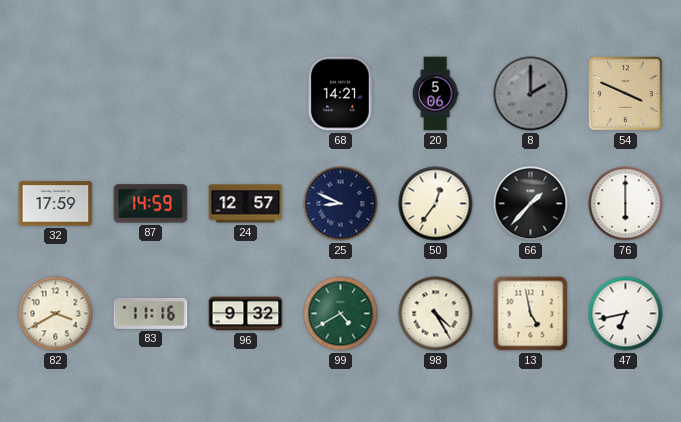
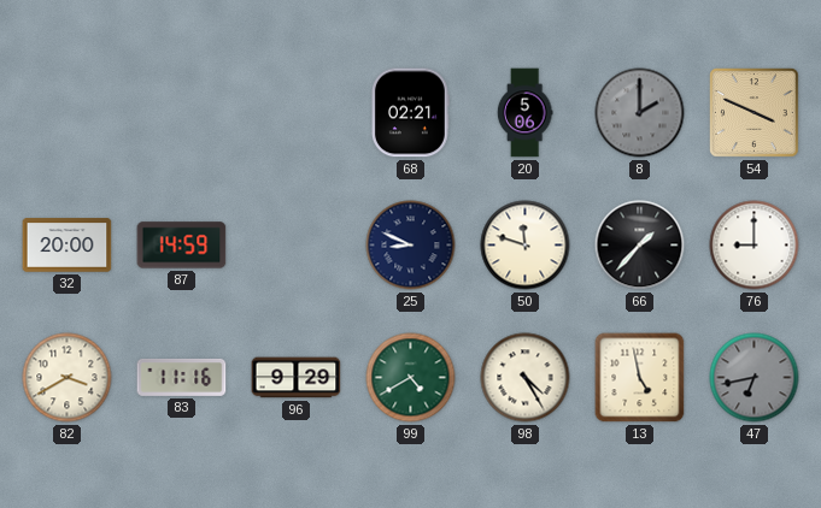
68: 14:21 -> 02:21
32: 17:59 -> 20:00
24: 12:57 -> none
50: 12:36 -> 11:48
76: 6:00 -> 9:00
96: 9:32 -> 9:29
47 dial: white -> grey
